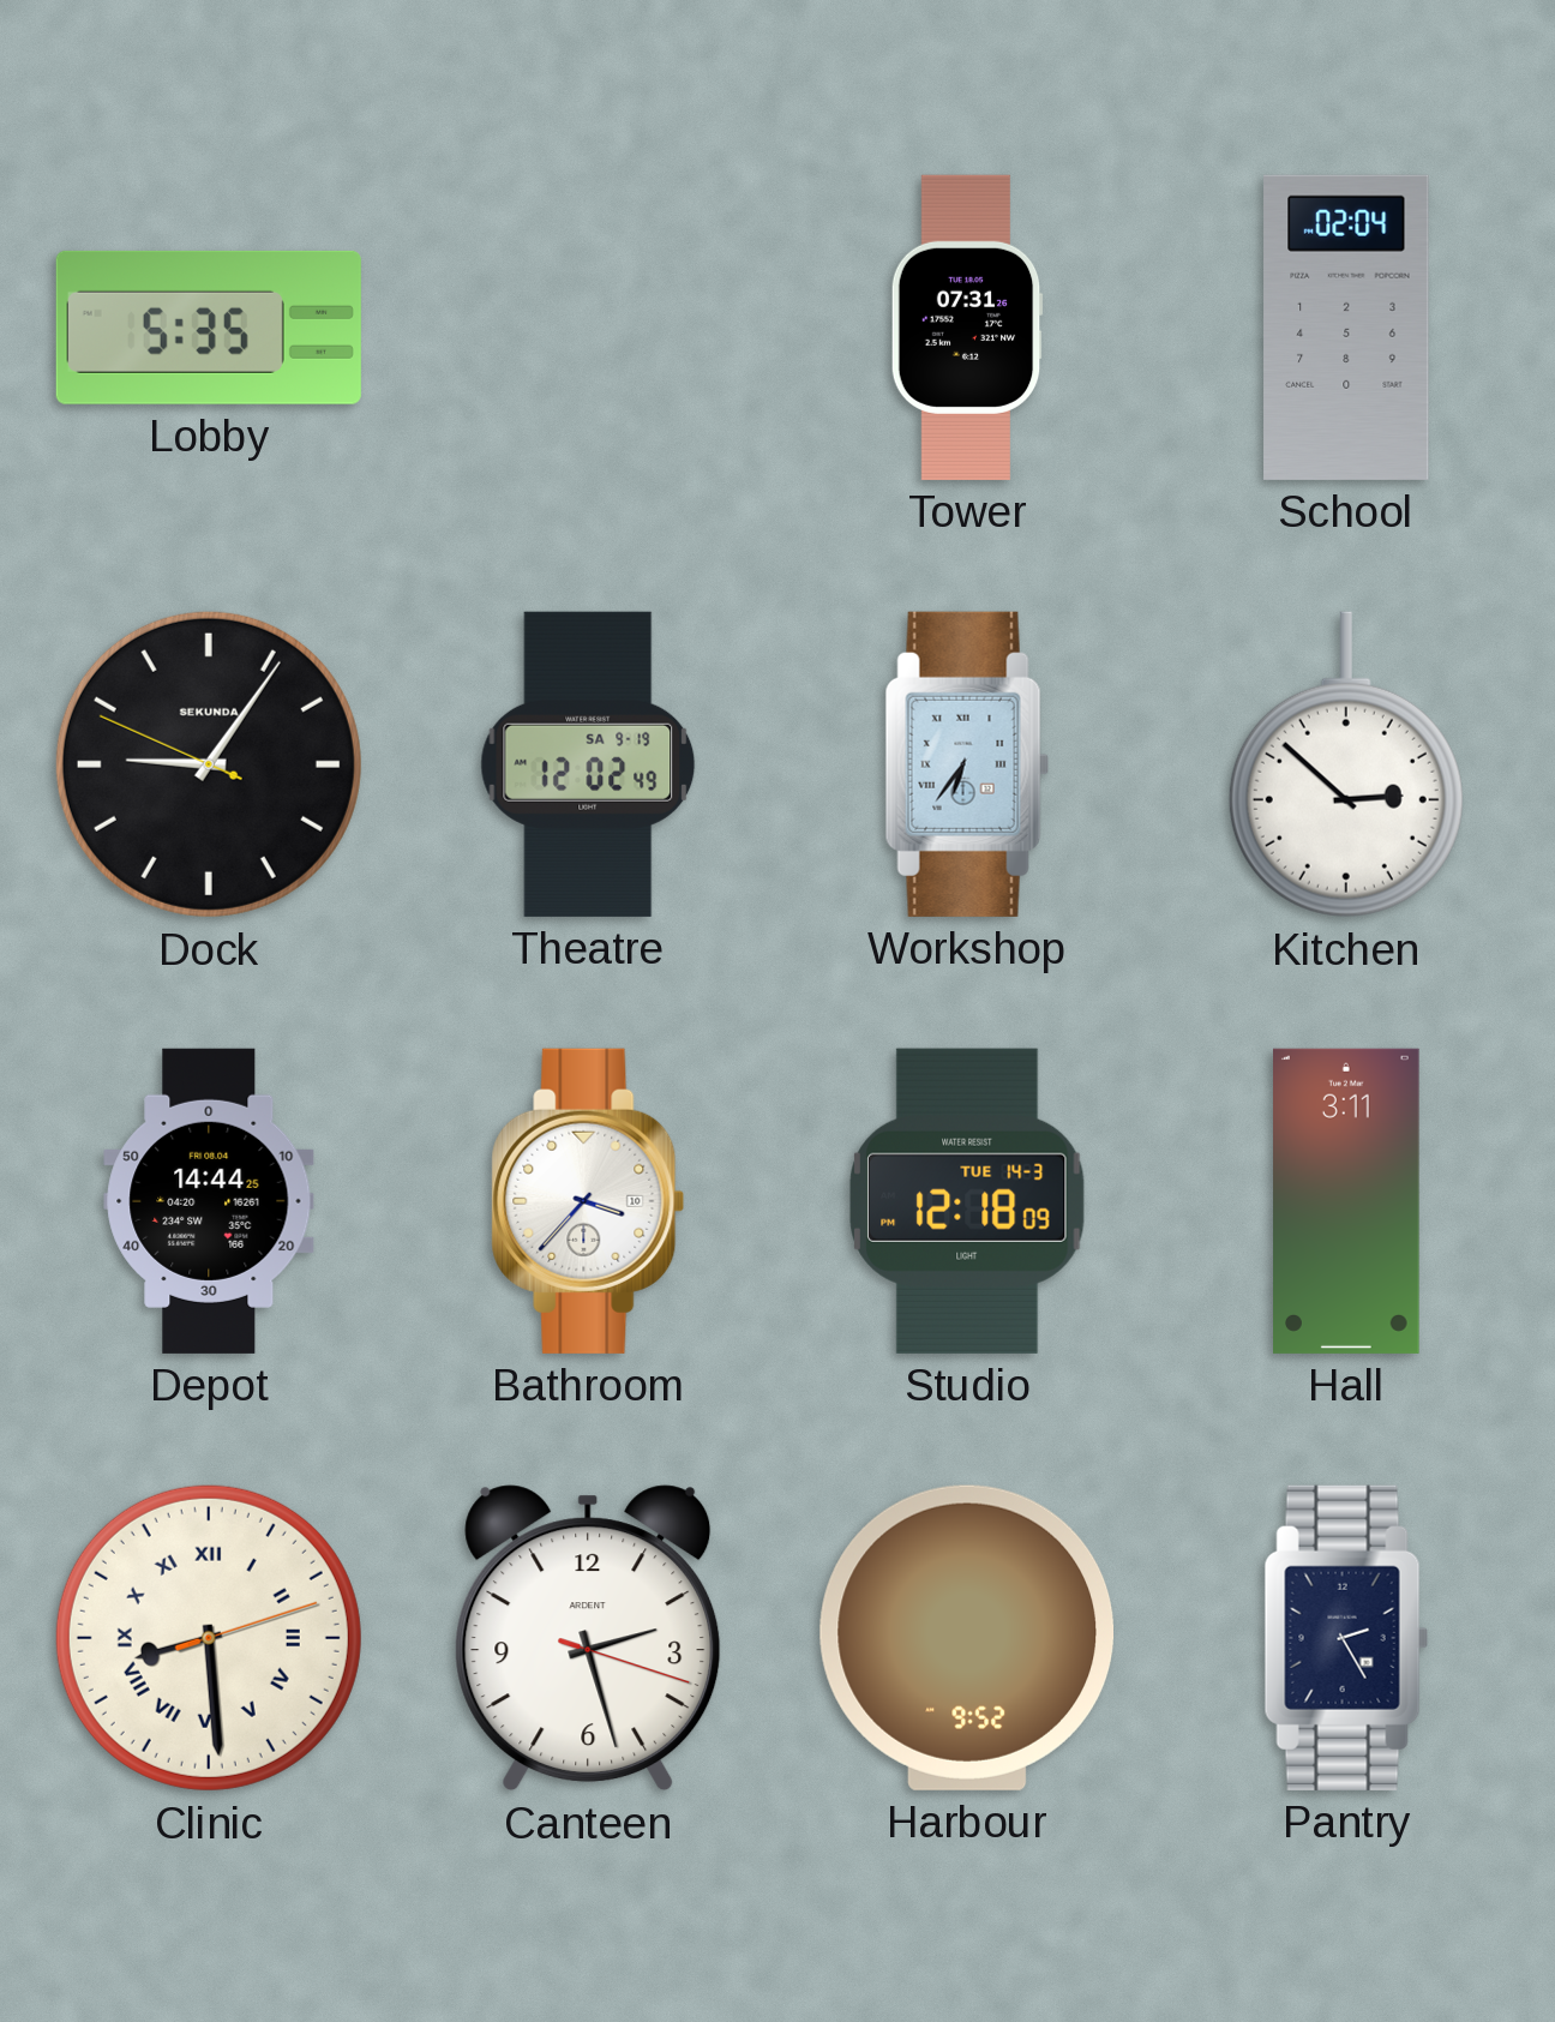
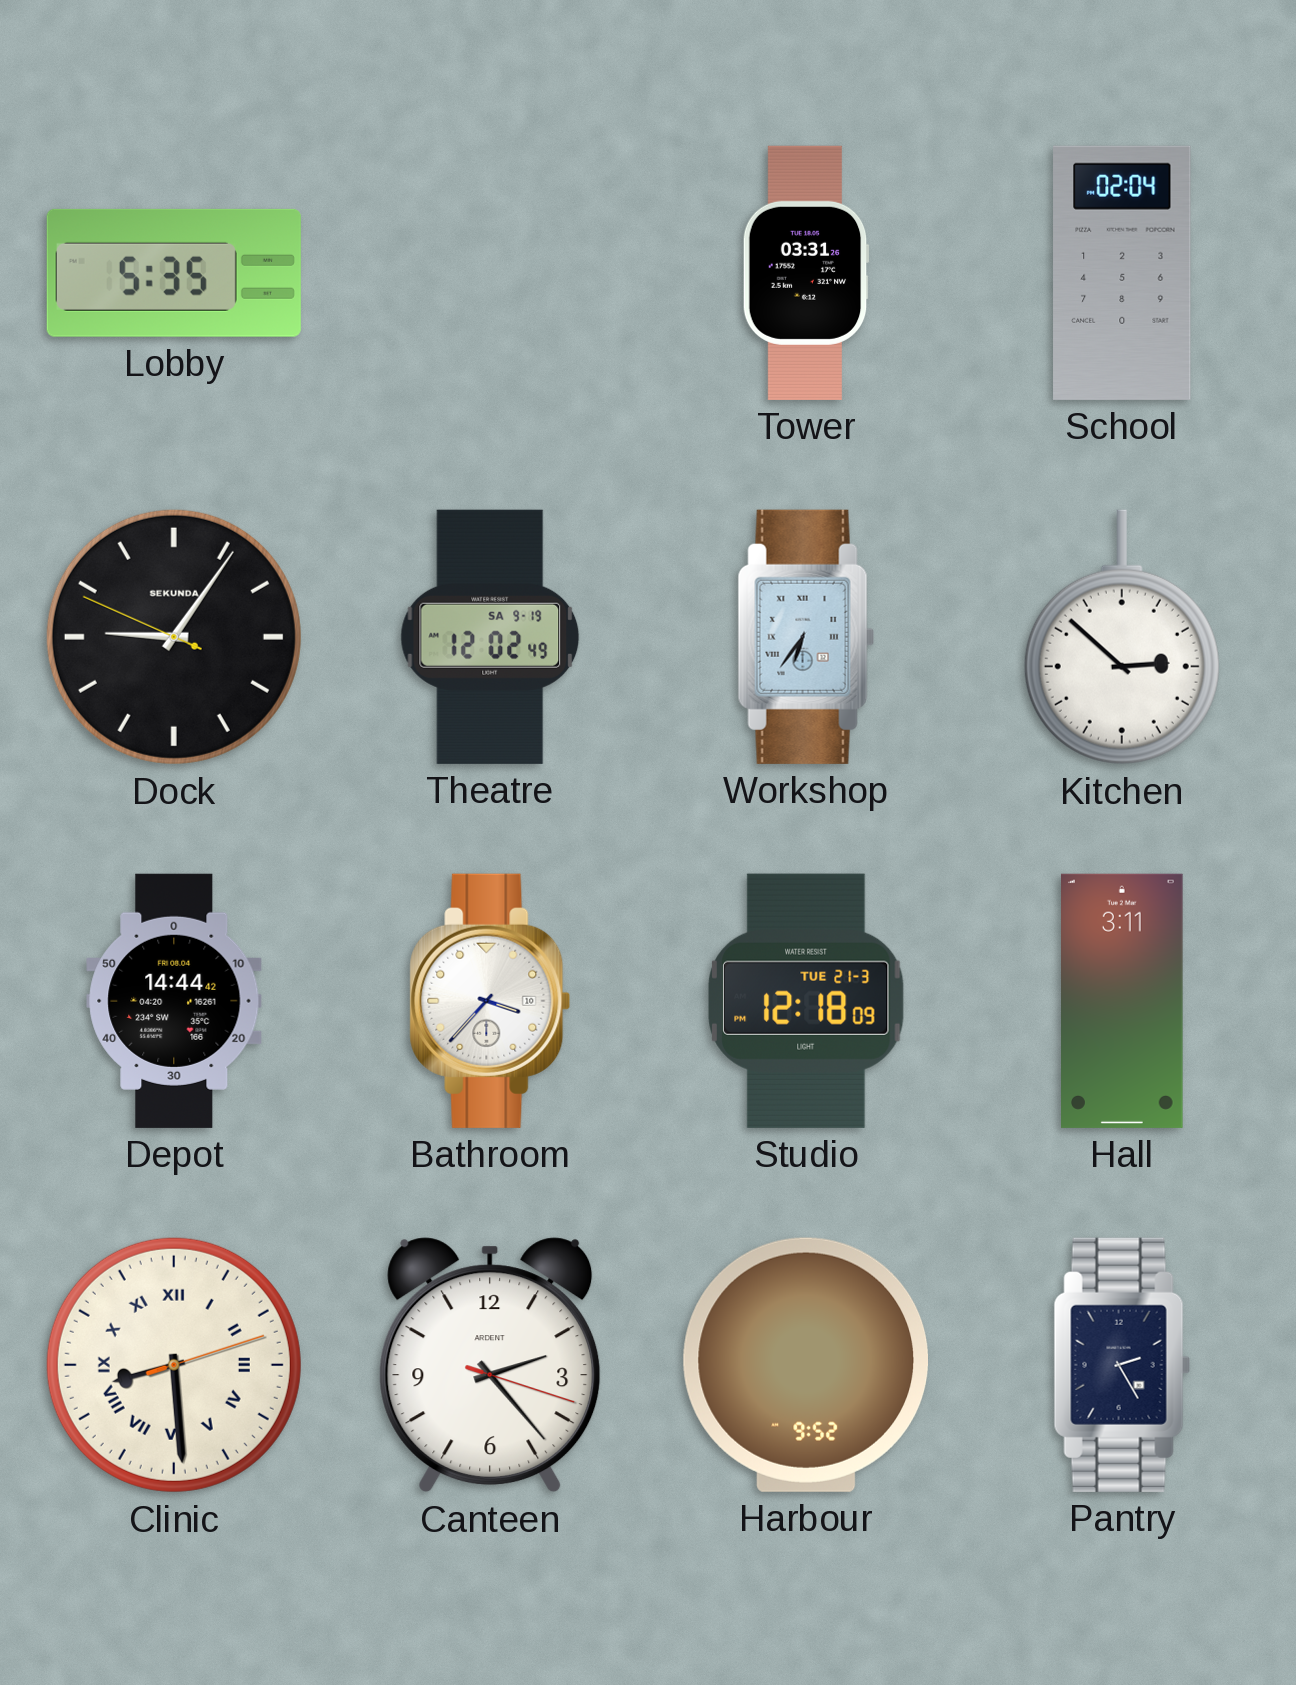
Tower: 07:31 -> 03:31
Depot: 14:44:25 -> 14:44:42
Studio date: TUE 14-3 -> TUE 21-3
Canteen: 2:27 -> 2:23
